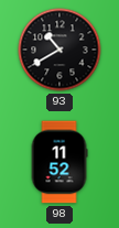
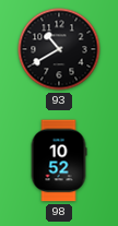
98: 11:52 -> 10:52
